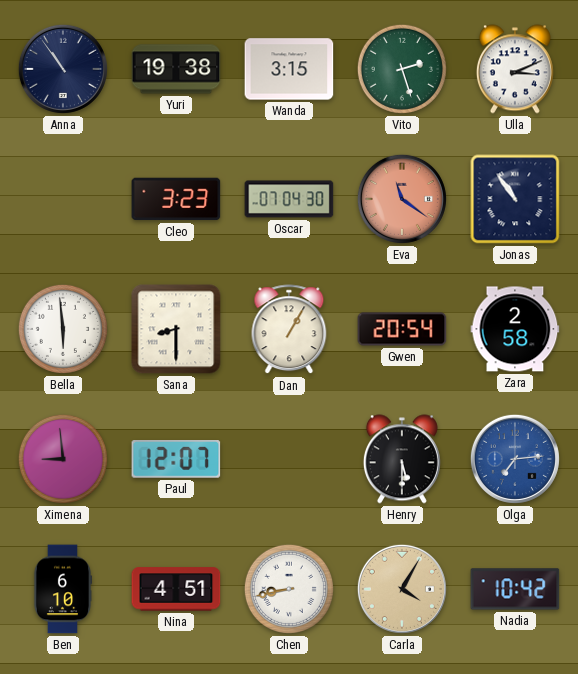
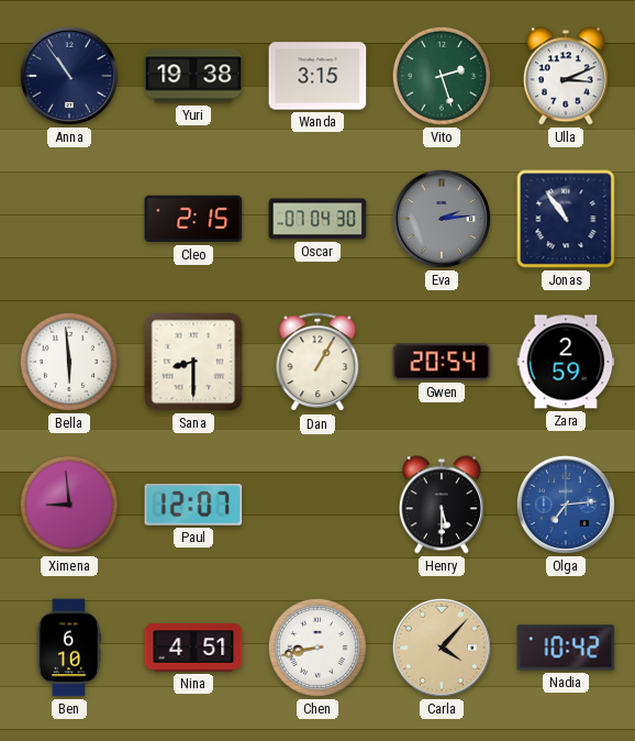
Cleo: 3:23 -> 2:15
Eva: 11:21 -> 2:14
Eva dial: salmon -> grey
Zara: 2:58 -> 2:59
Carla: 4:05 -> 4:07
